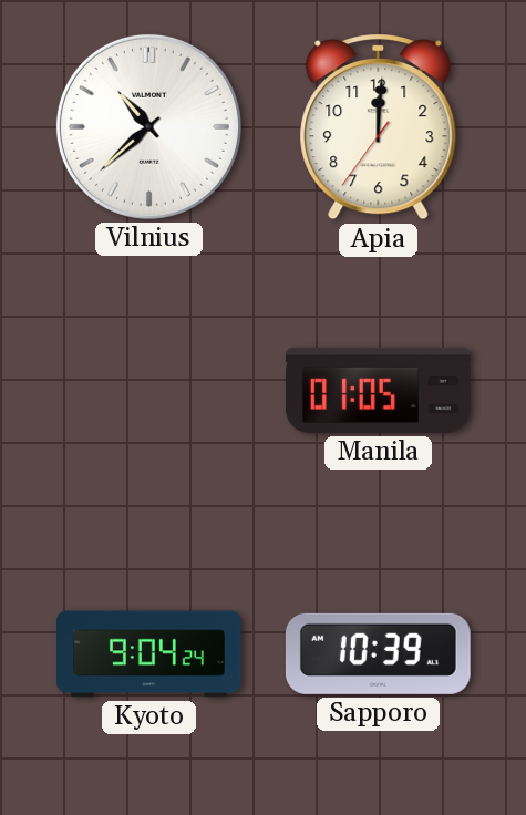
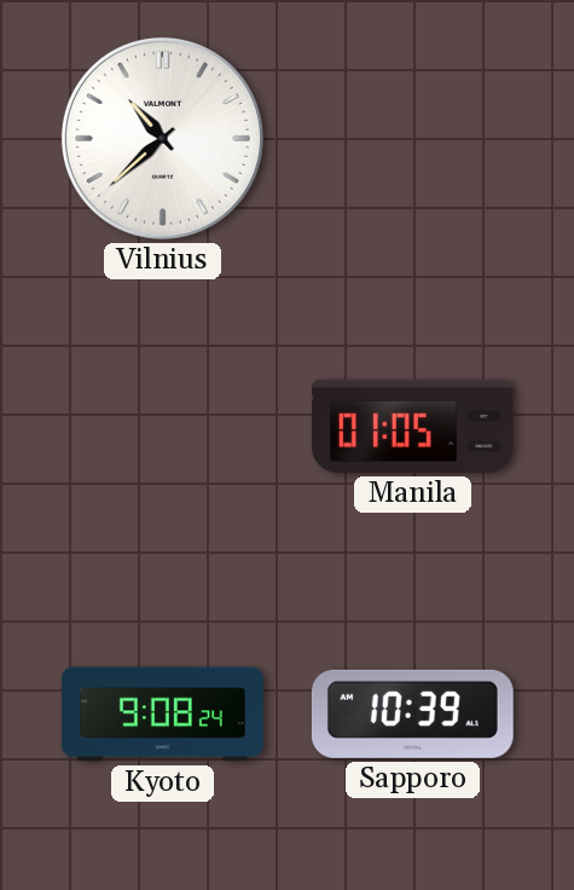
Apia: 12:00 -> none
Kyoto: 9:04 -> 9:08
